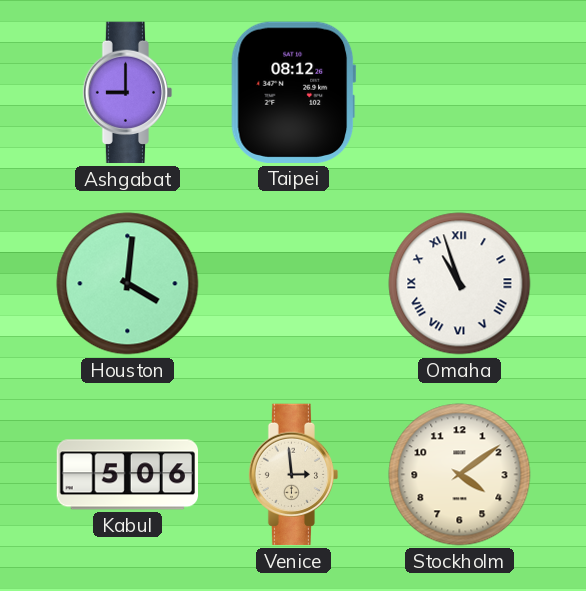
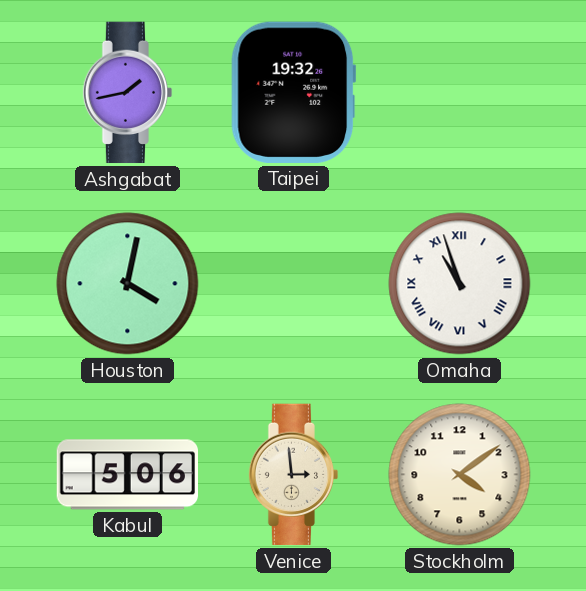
Ashgabat: 9:00 -> 1:43
Taipei: 08:12 -> 19:32
Houston: 4:01 -> 4:02
